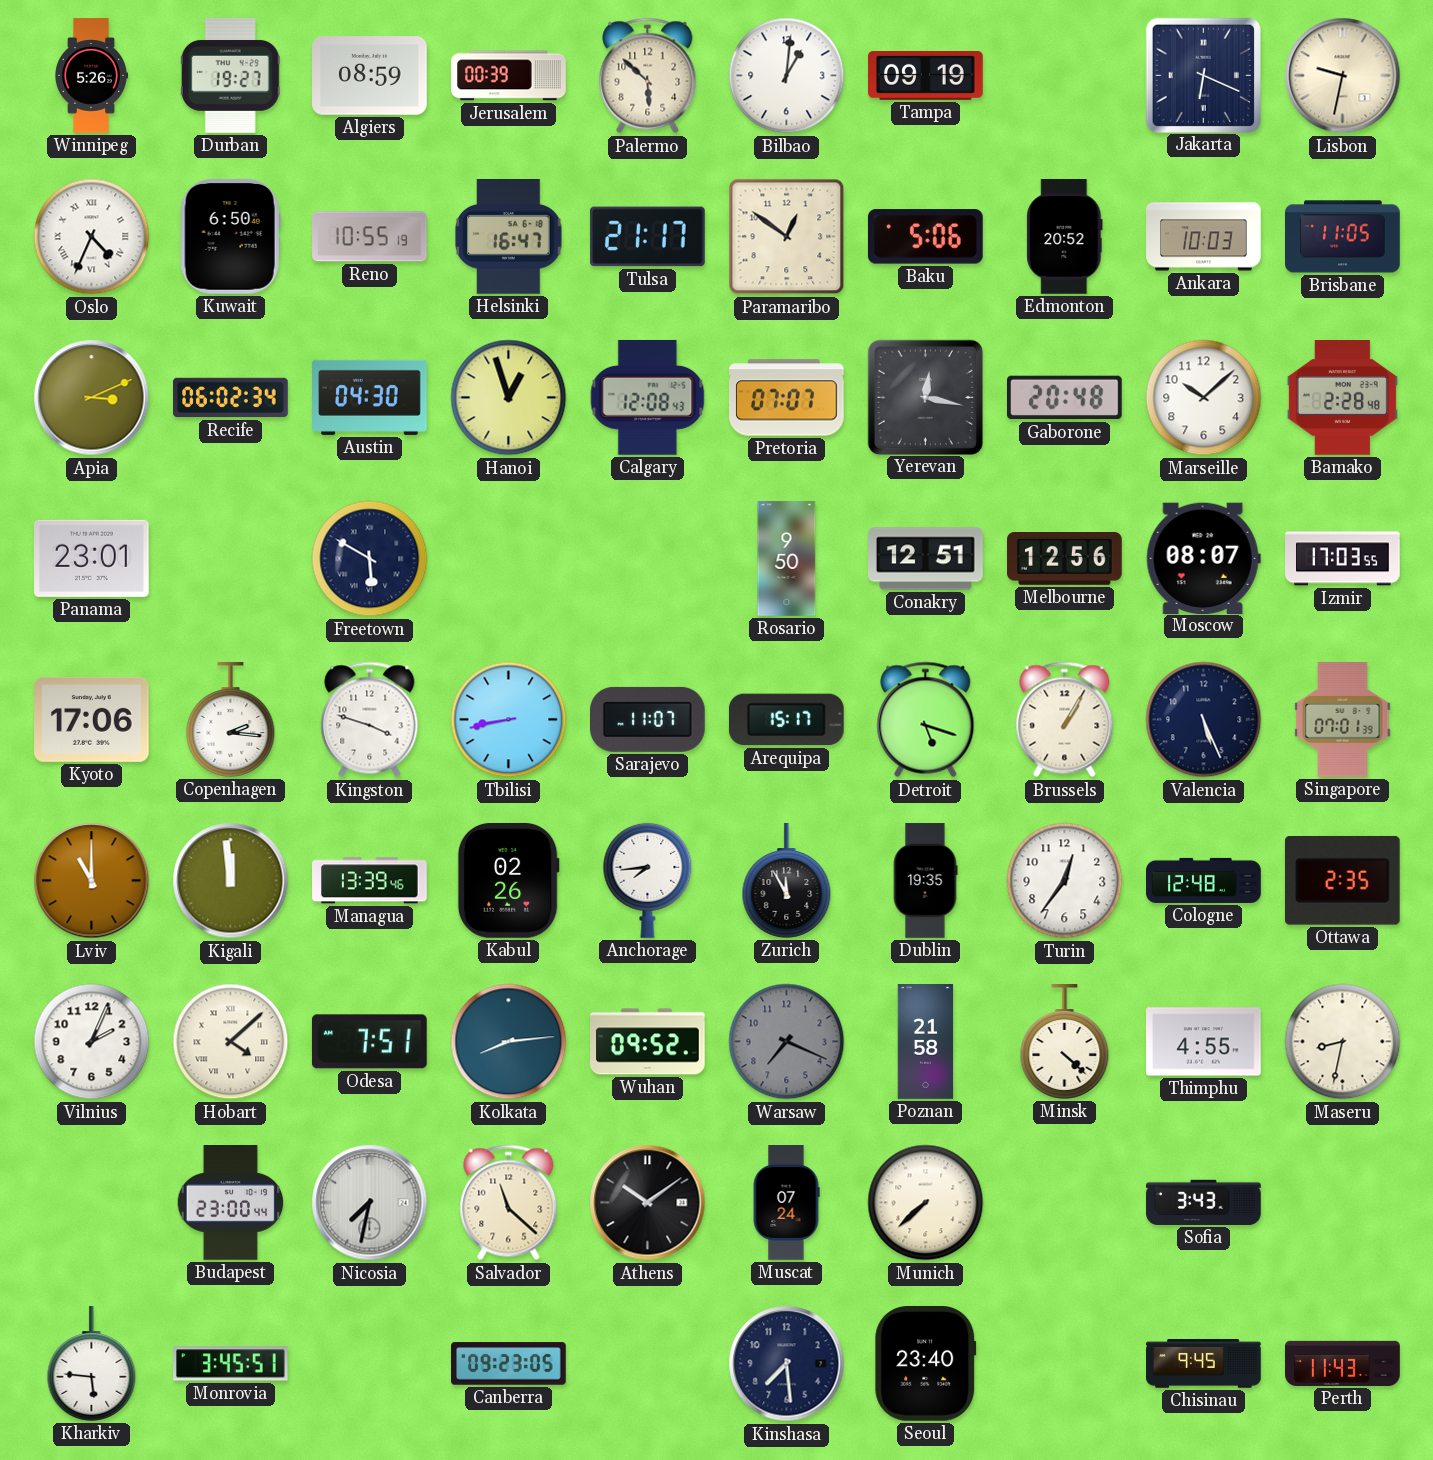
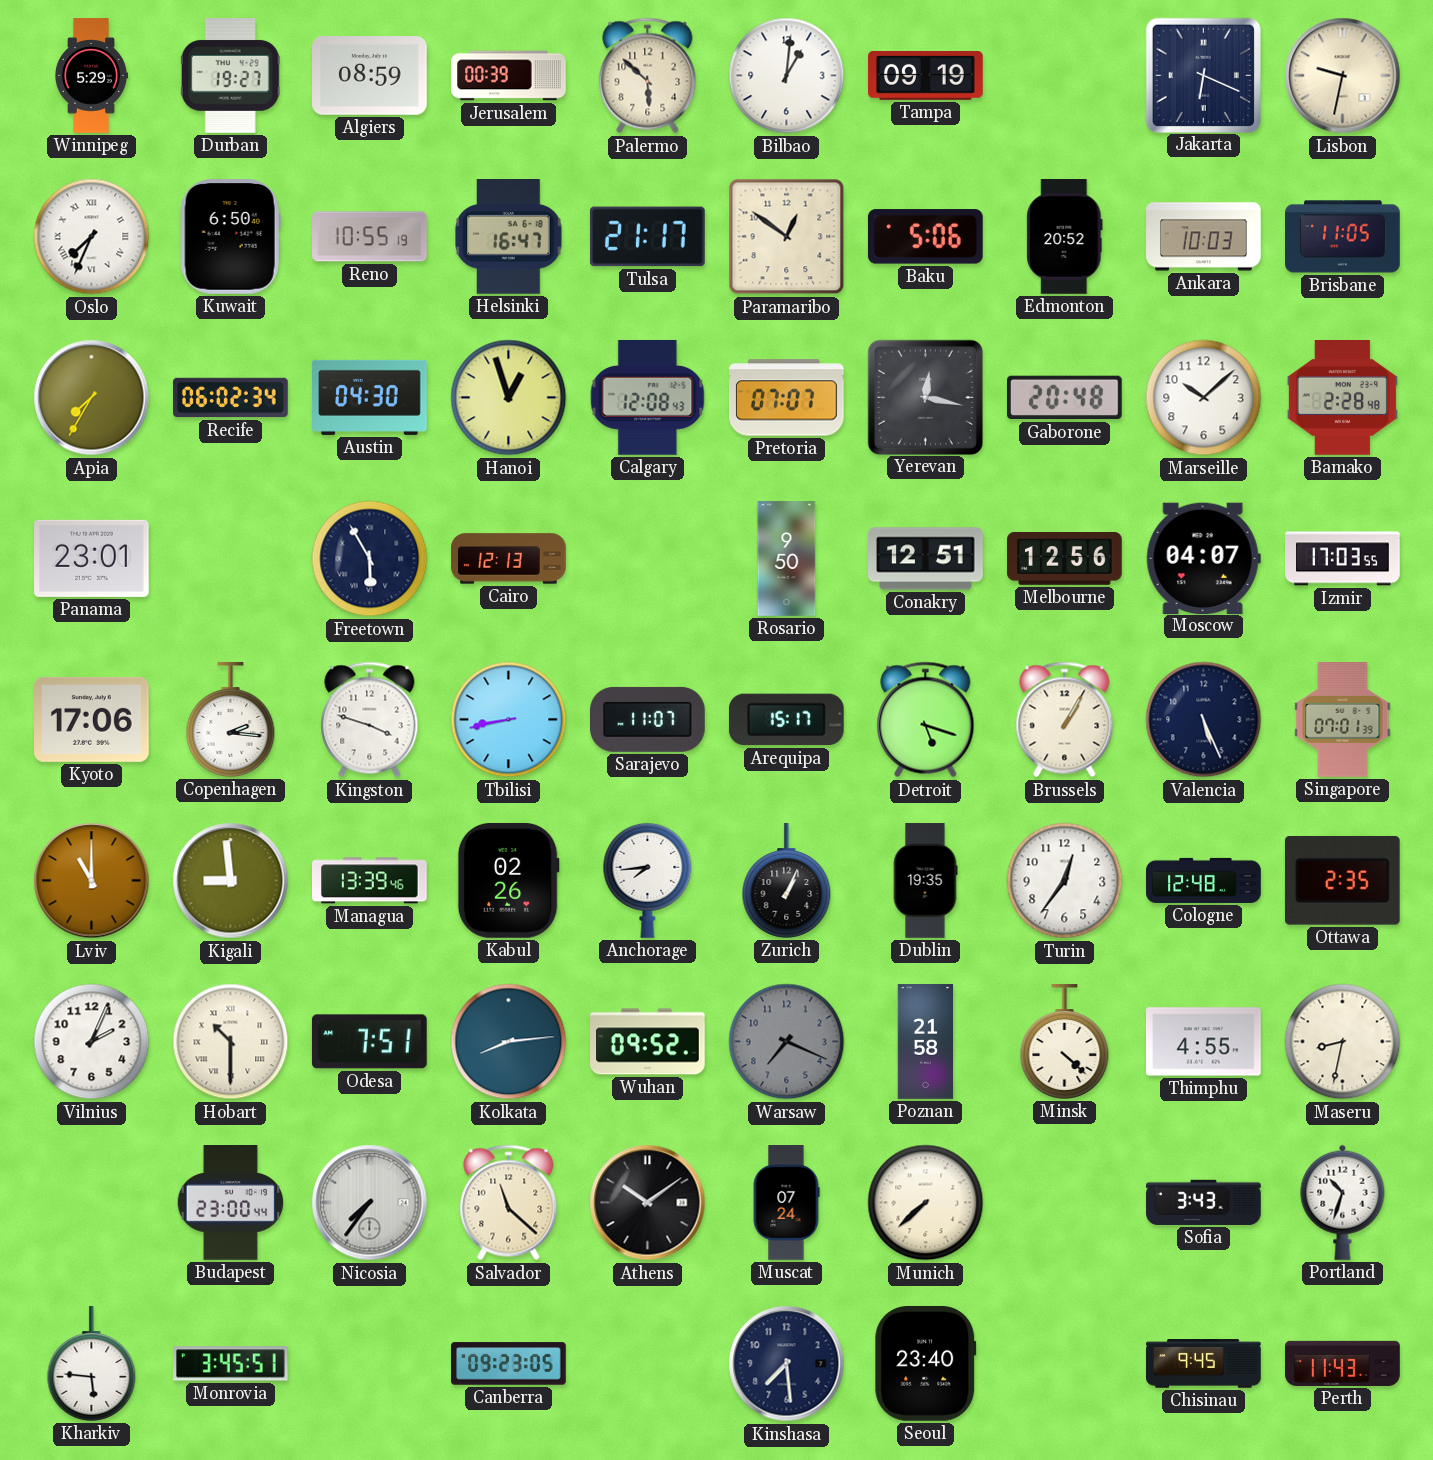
Winnipeg: 5:26 -> 5:29
Oslo: 4:34 -> 7:34
Apia: 3:11 -> 7:35
Freetown: 5:50 -> 5:55
Cairo: none -> 12:13
Moscow: 08:07 -> 04:07
Kigali: 11:59 -> 8:59
Zurich: 11:55 -> 1:04
Hobart: 4:08 -> 10:30
Nicosia: 7:32 -> 7:36
Portland: none -> 10:33
